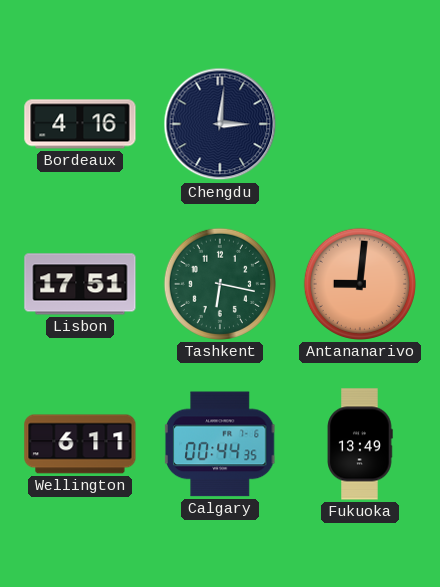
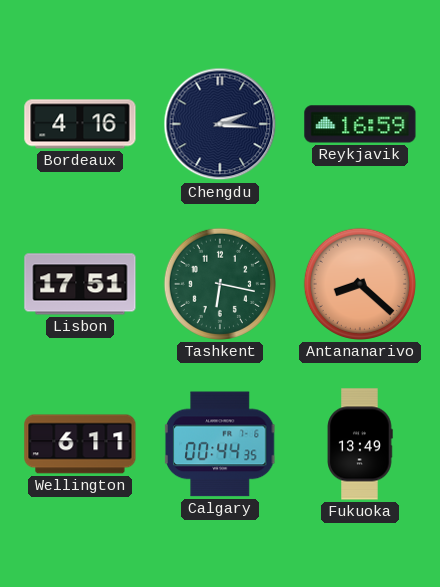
Chengdu: 3:01 -> 2:16
Reykjavik: none -> 16:59
Antananarivo: 9:01 -> 8:22
